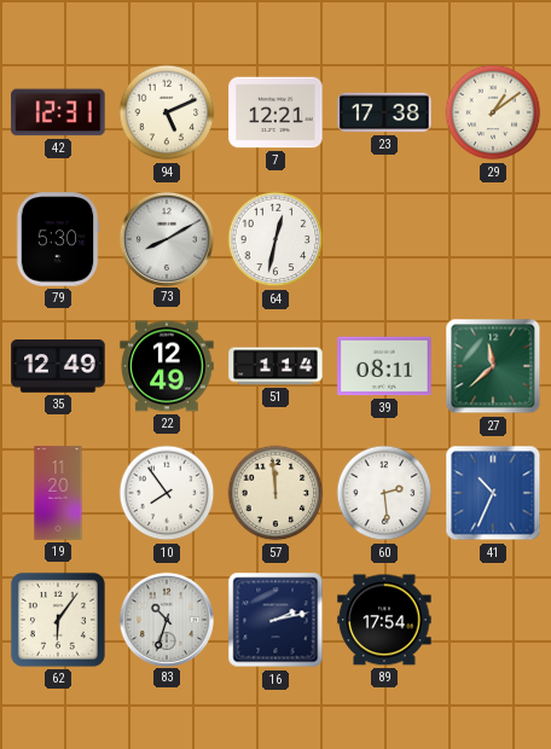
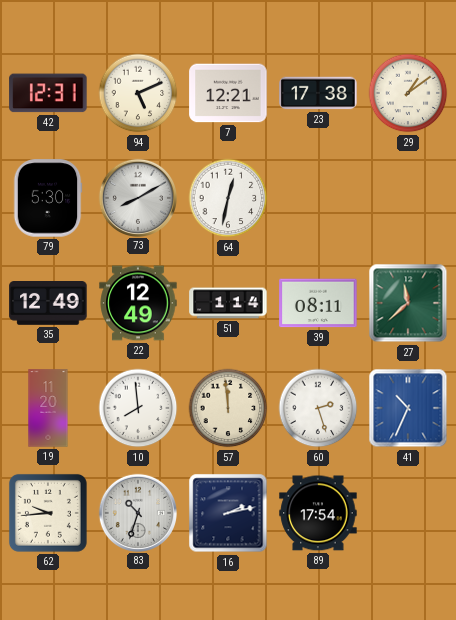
10: 7:54 -> 7:59
60: 2:29 -> 2:27
62: 6:06 -> 9:44
